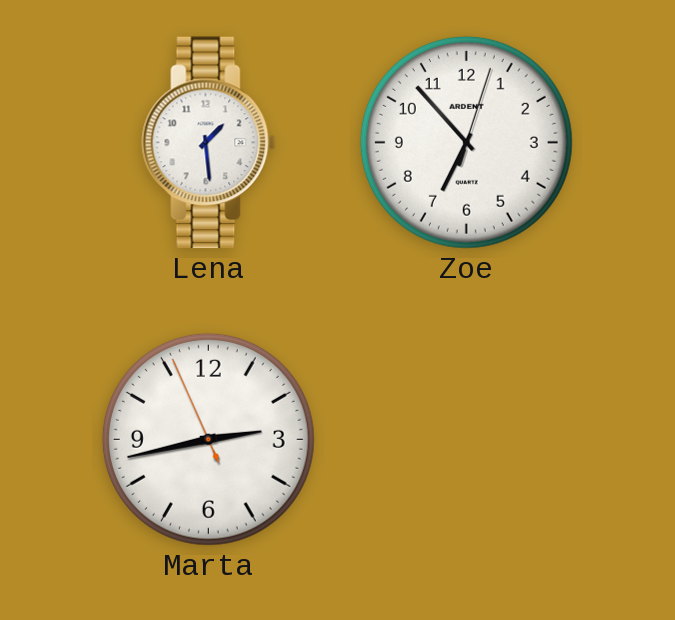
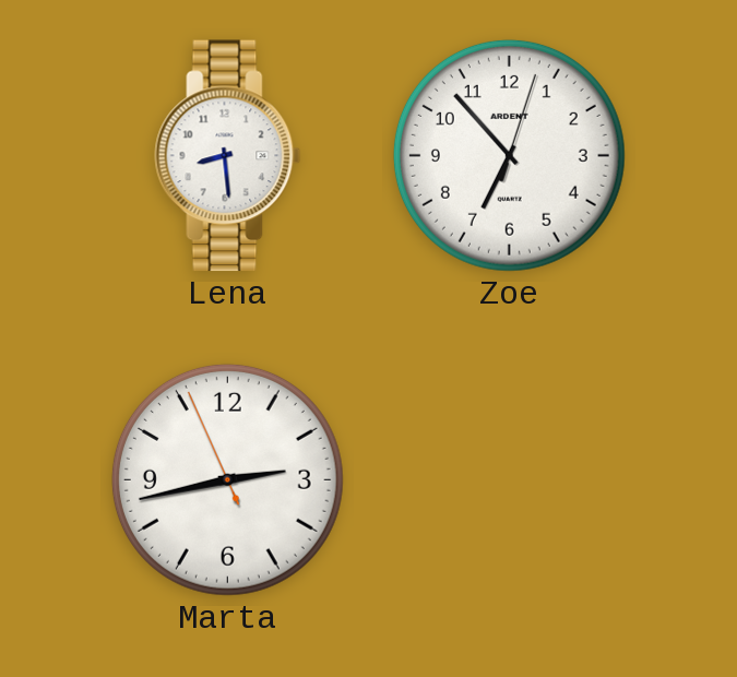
Lena: 1:29 -> 8:29
